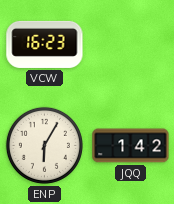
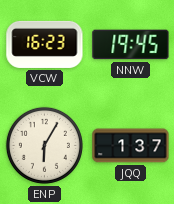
NNW: none -> 19:45
JQQ: 1:42 -> 1:37
